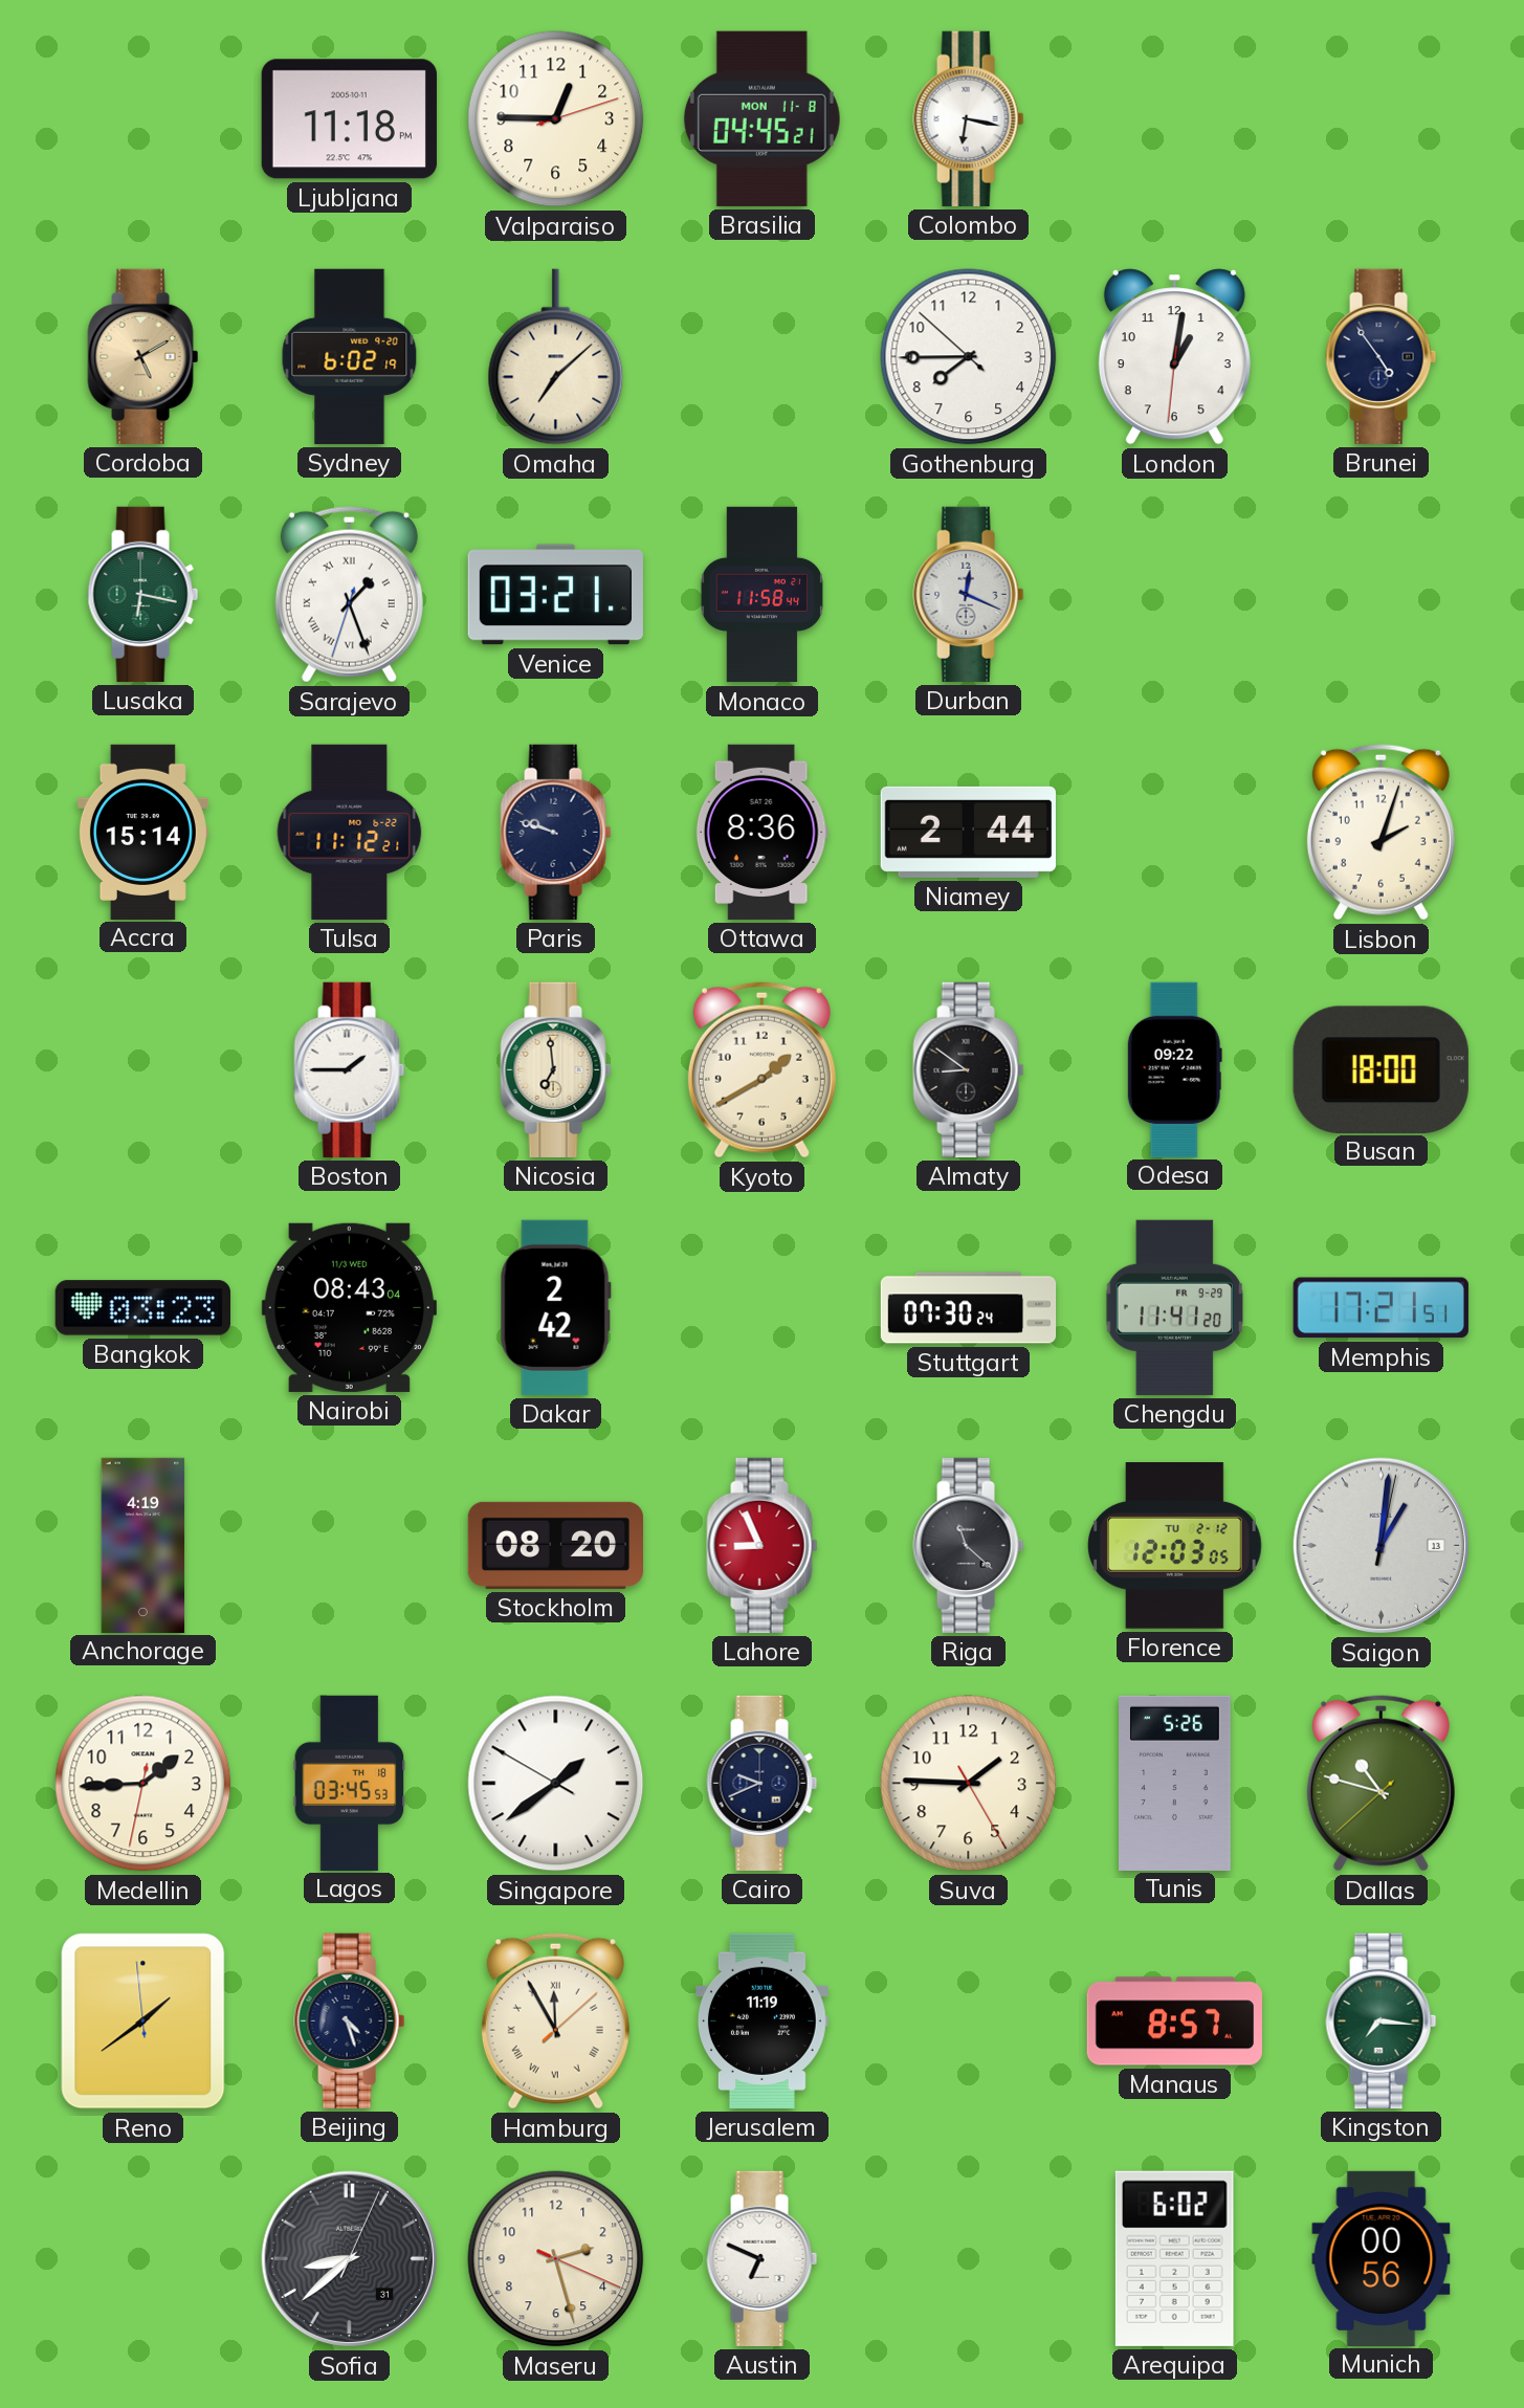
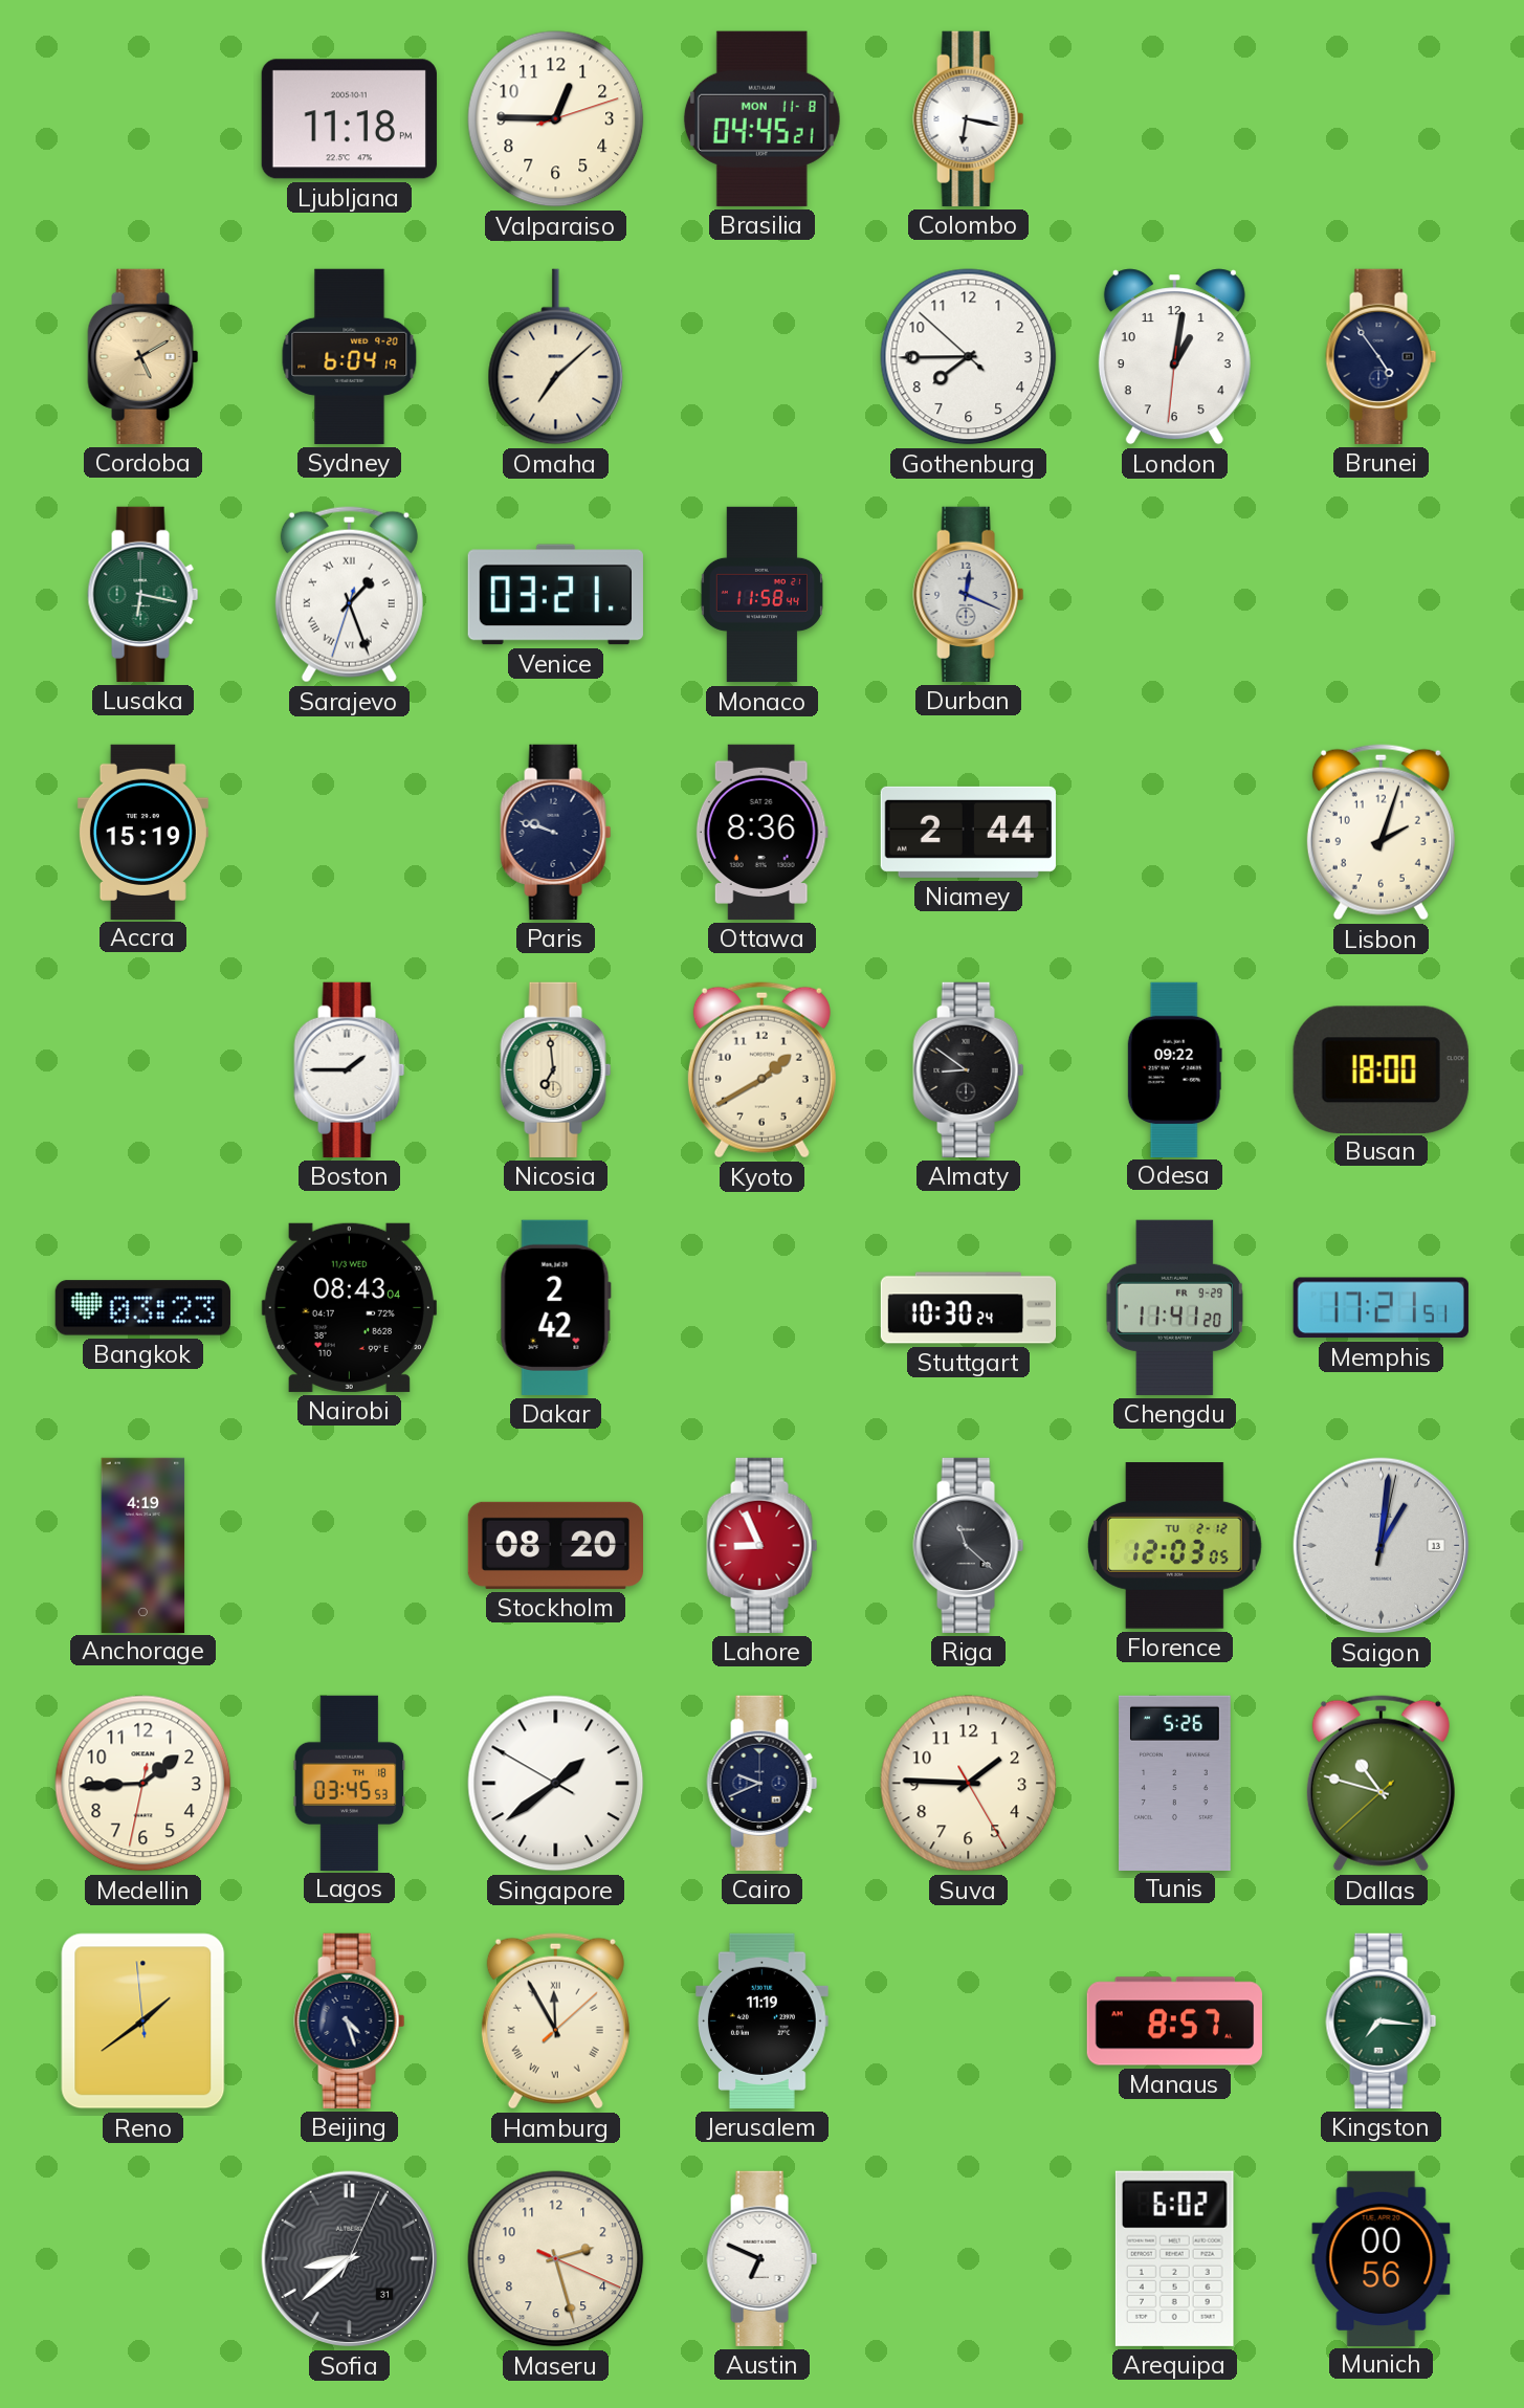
Sydney: 6:02 -> 6:04
Accra: 15:14 -> 15:19
Tulsa: 11:12 -> none
Stuttgart: 07:30 -> 10:30
